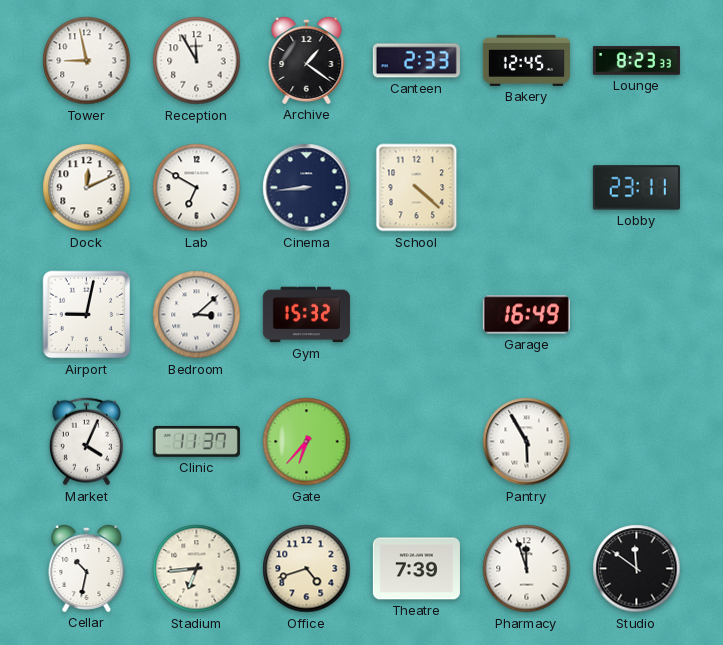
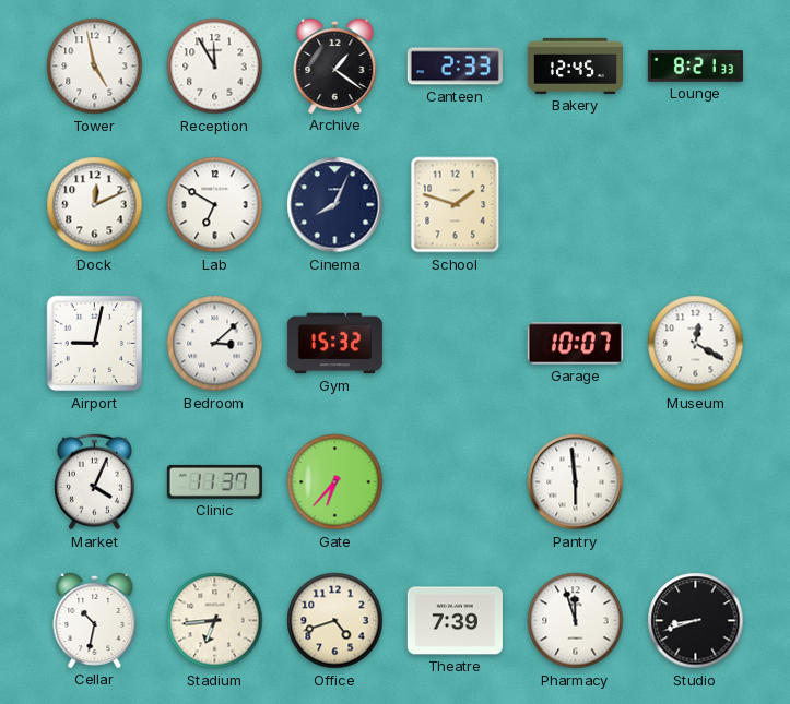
Tower: 8:58 -> 4:58
Lounge: 8:23 -> 8:21
Cinema: 8:44 -> 8:04
School: 4:22 -> 1:48
Lobby: 23:11 -> none
Garage: 16:49 -> 10:07
Museum: none -> 12:20
Pantry: 5:55 -> 5:59
Studio: 11:51 -> 8:42
